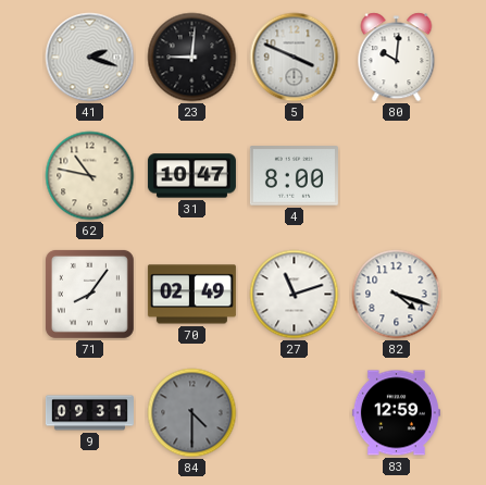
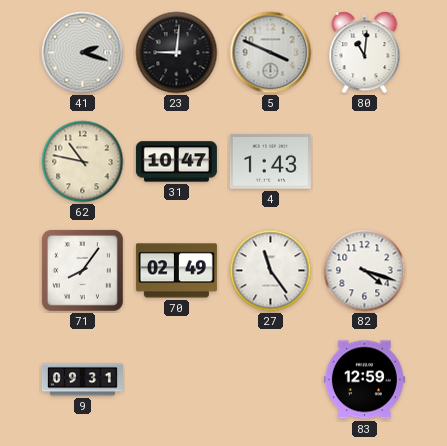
80: 10:01 -> 11:01
4: 8:00 -> 1:43
27: 11:12 -> 11:24
84: 4:30 -> none
